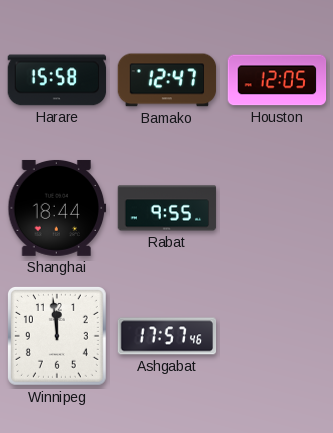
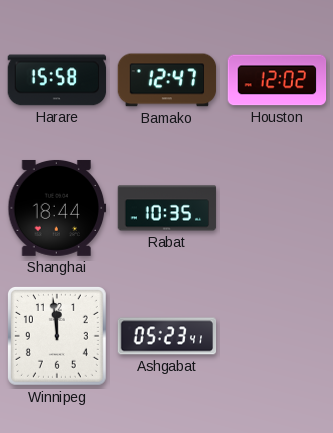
Houston: 12:05 -> 12:02
Rabat: 9:55 -> 10:35
Ashgabat: 17:57 -> 05:23
